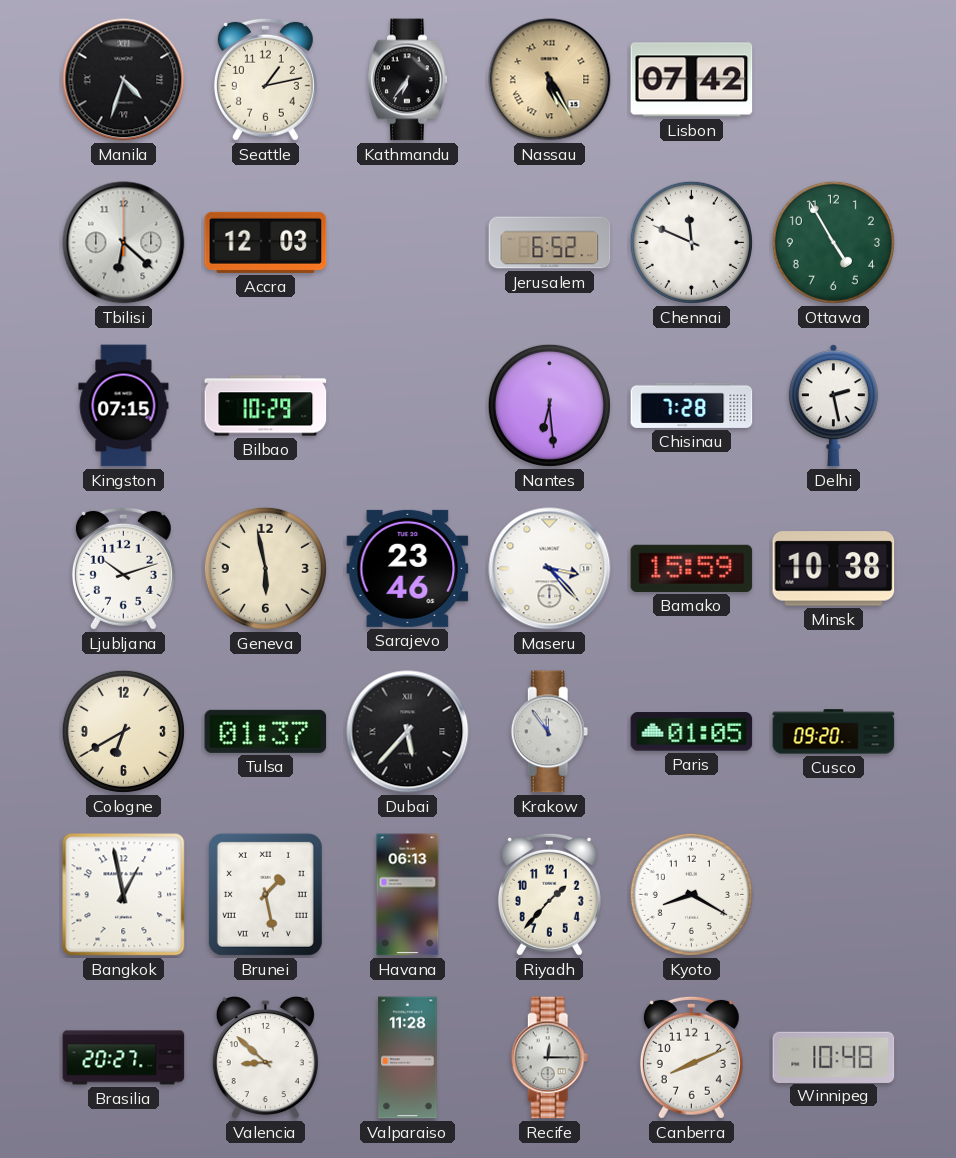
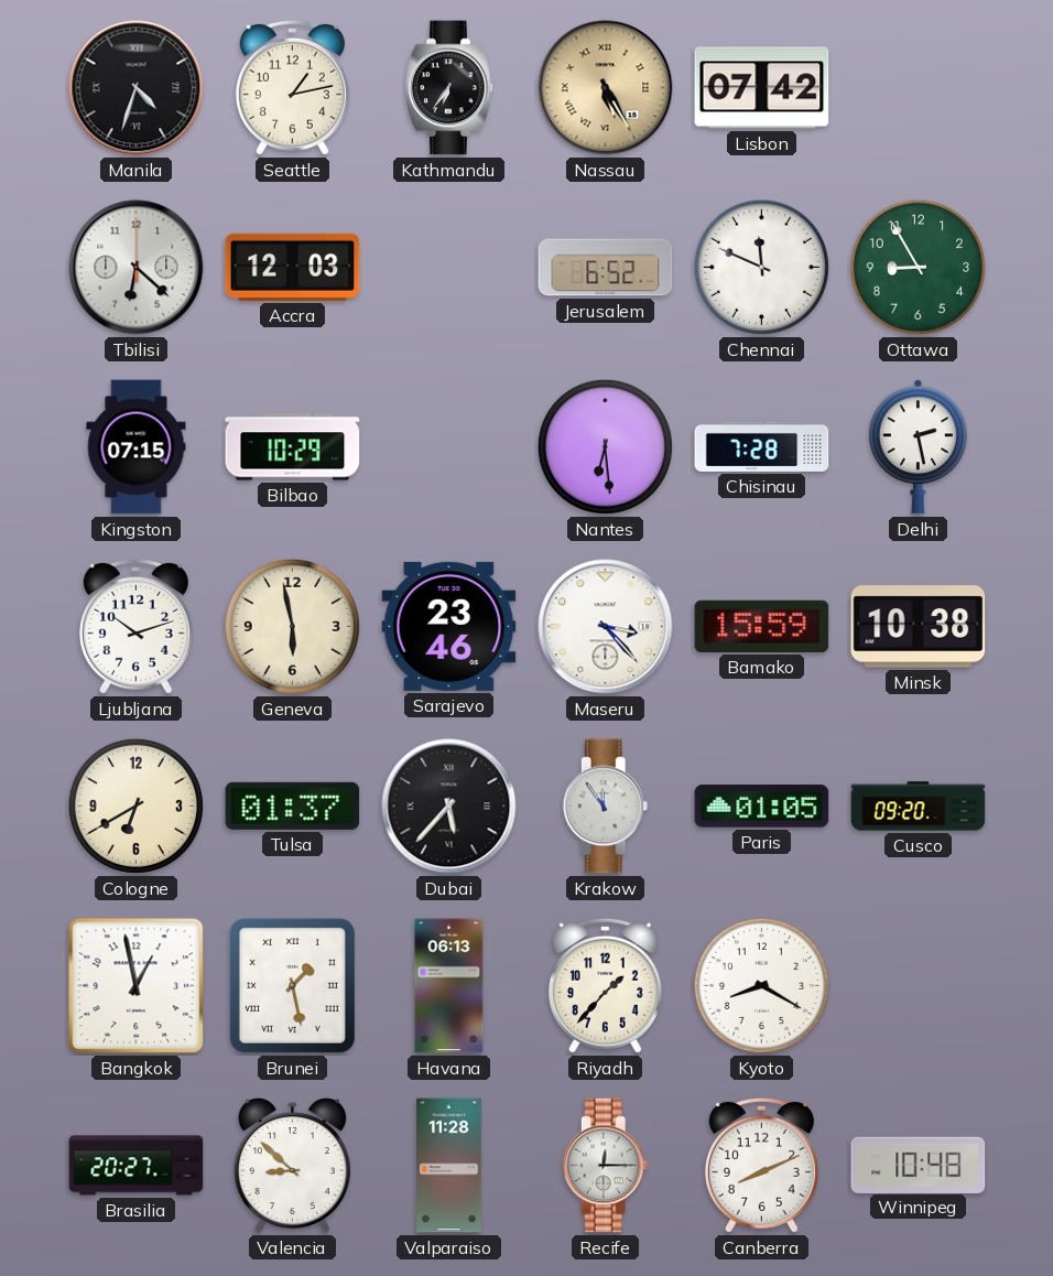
Ottawa: 4:55 -> 8:55
